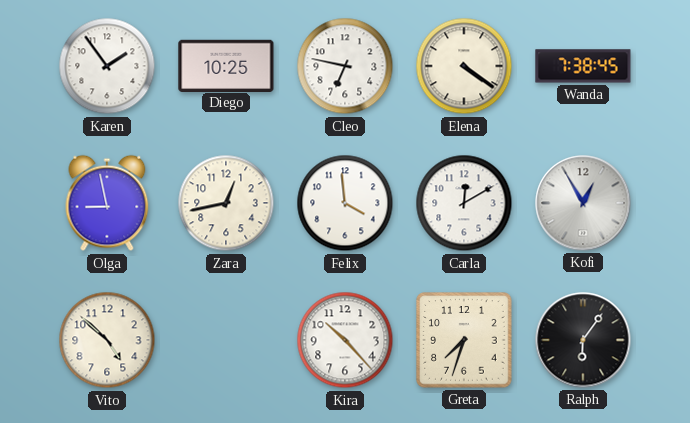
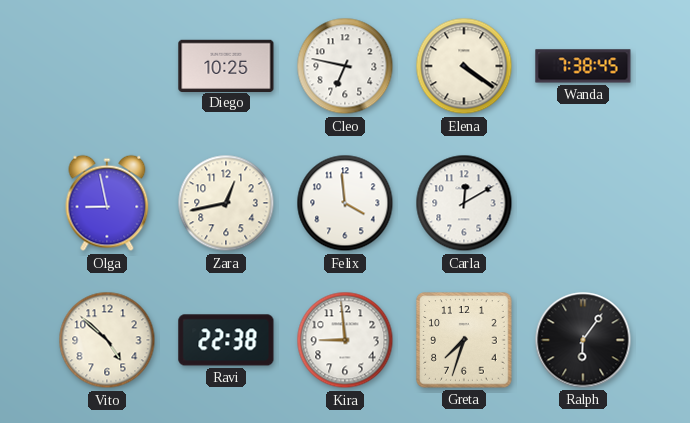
Karen: 1:54 -> none
Kofi: 12:55 -> none
Ravi: none -> 22:38
Kira: 10:23 -> 8:59
